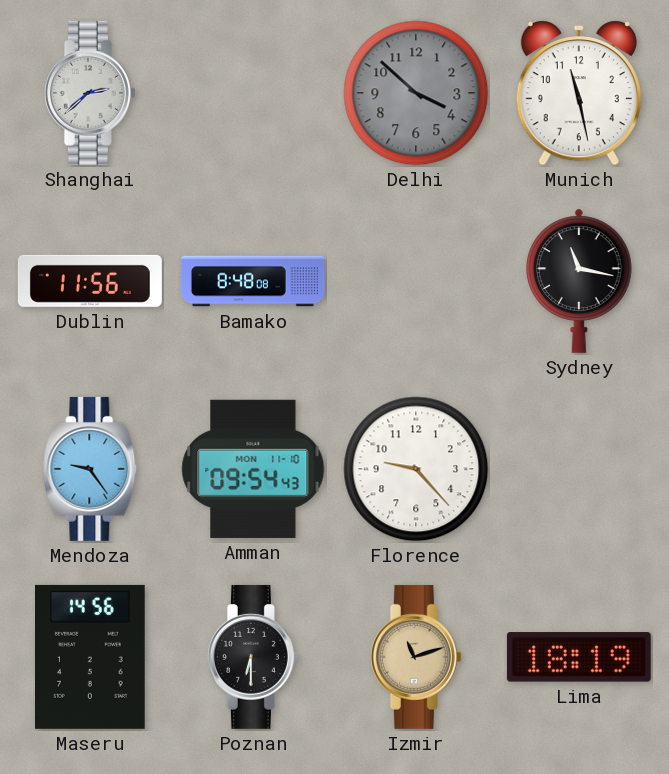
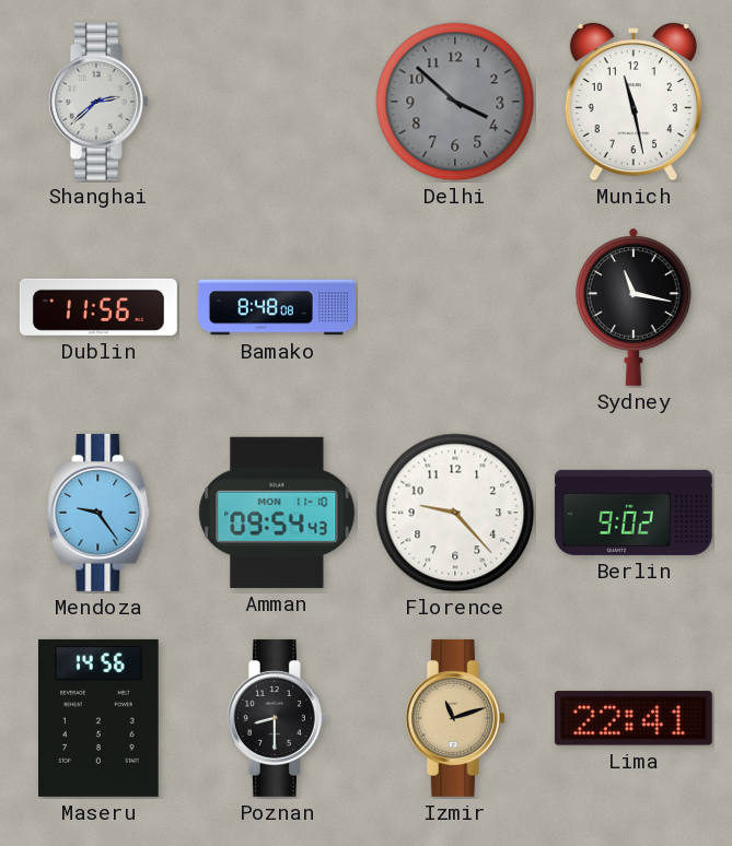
Berlin: none -> 9:02
Poznan: 6:30 -> 8:30
Lima: 18:19 -> 22:41
